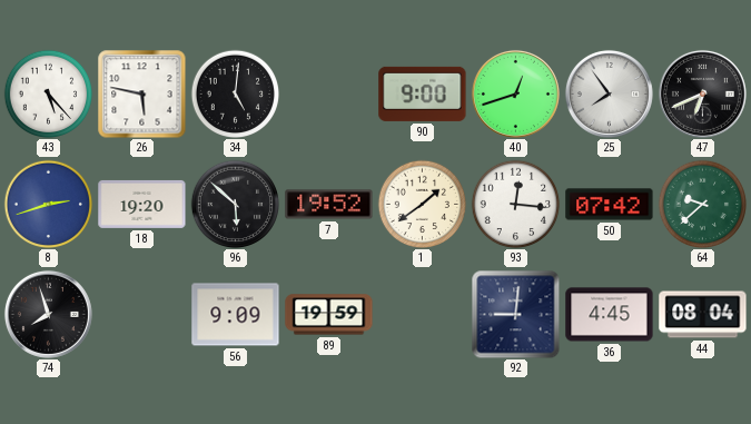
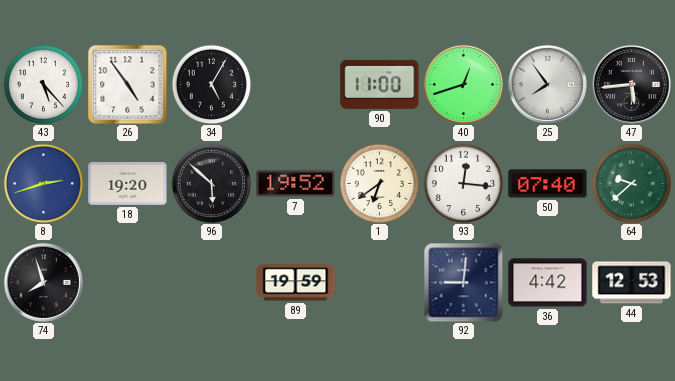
26: 5:47 -> 4:54
34: 5:01 -> 5:05
90: 9:00 -> 11:00
47: 6:41 -> 5:44
1: 1:39 -> 6:39
50: 07:42 -> 07:40
56: 9:09 -> none
36: 4:45 -> 4:42
44: 08:04 -> 12:53
